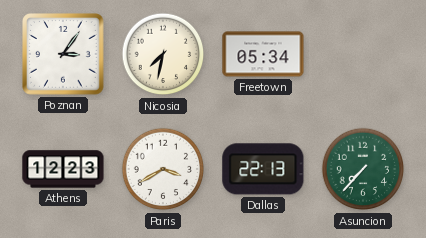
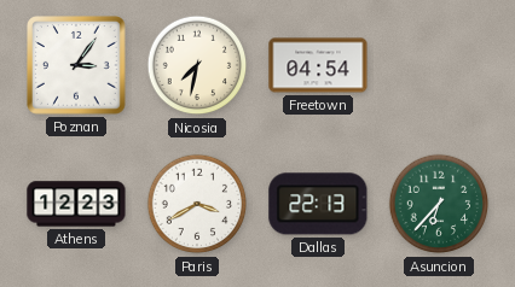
Freetown: 05:34 -> 04:54
Asuncion: 7:37 -> 6:37
